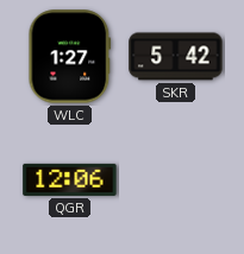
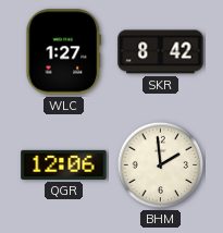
SKR: 5:42 -> 8:42
BHM: none -> 1:59
